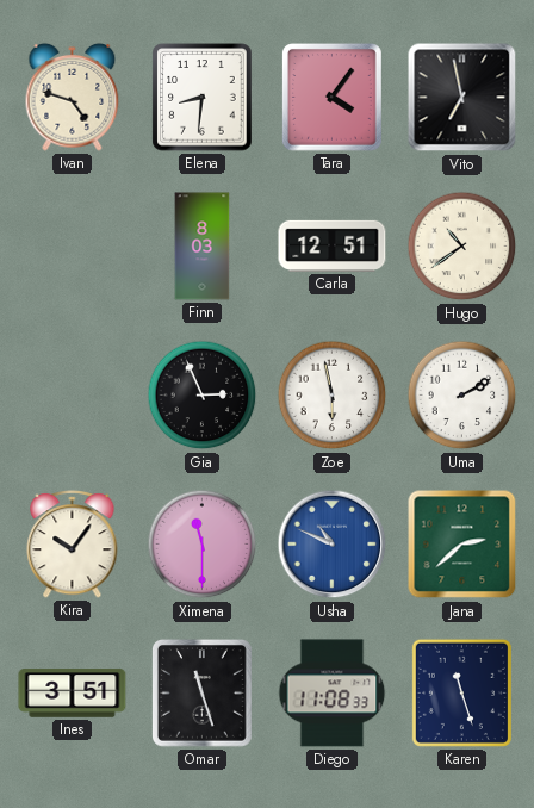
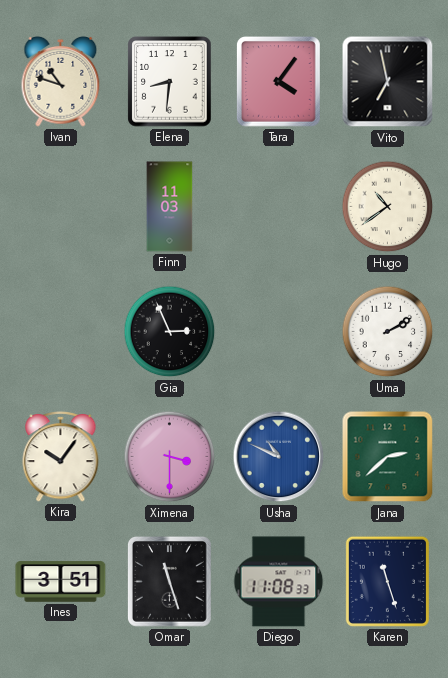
Ivan: 4:48 -> 10:48
Finn: 8:03 -> 11:03
Carla: 12:51 -> none
Zoe: 5:58 -> none
Ximena: 11:30 -> 3:30
